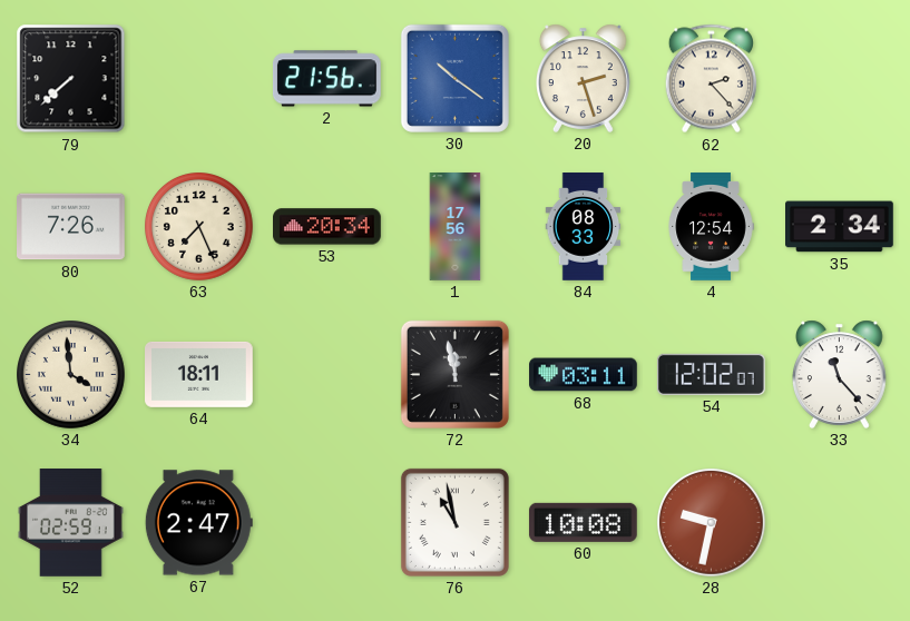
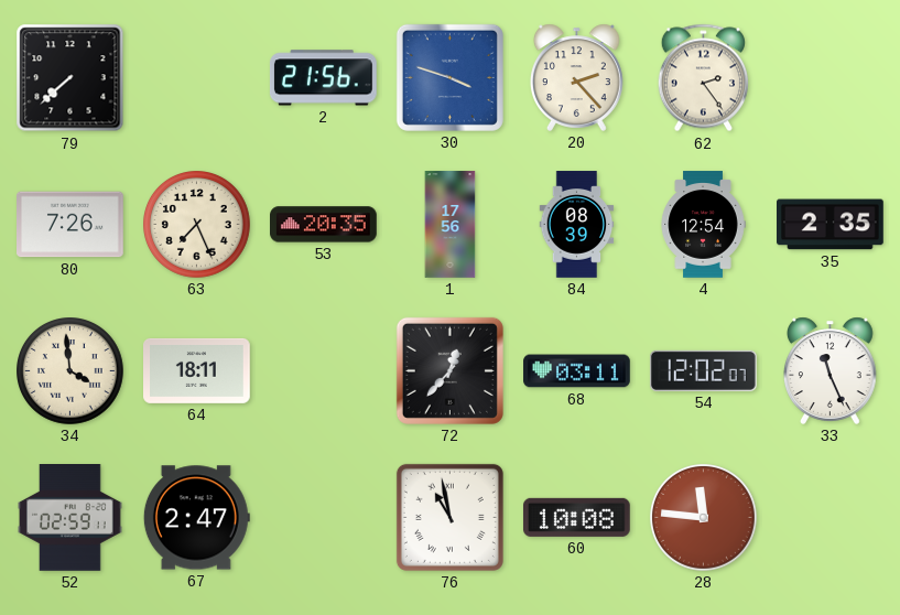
30: 10:21 -> 3:48
20: 2:27 -> 2:23
62: 2:23 -> 2:24
53: 20:34 -> 20:35
84: 08:33 -> 08:39
35: 2:34 -> 2:35
72: 11:58 -> 12:37
33: 11:23 -> 11:26
28: 9:32 -> 11:46
